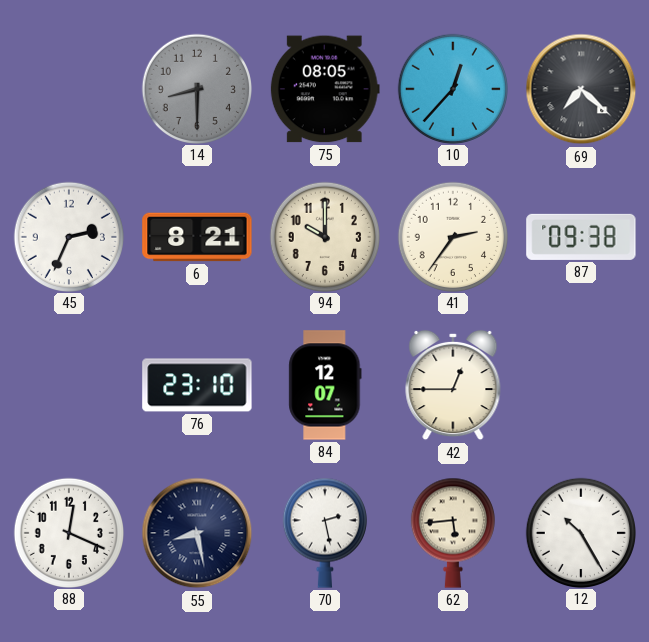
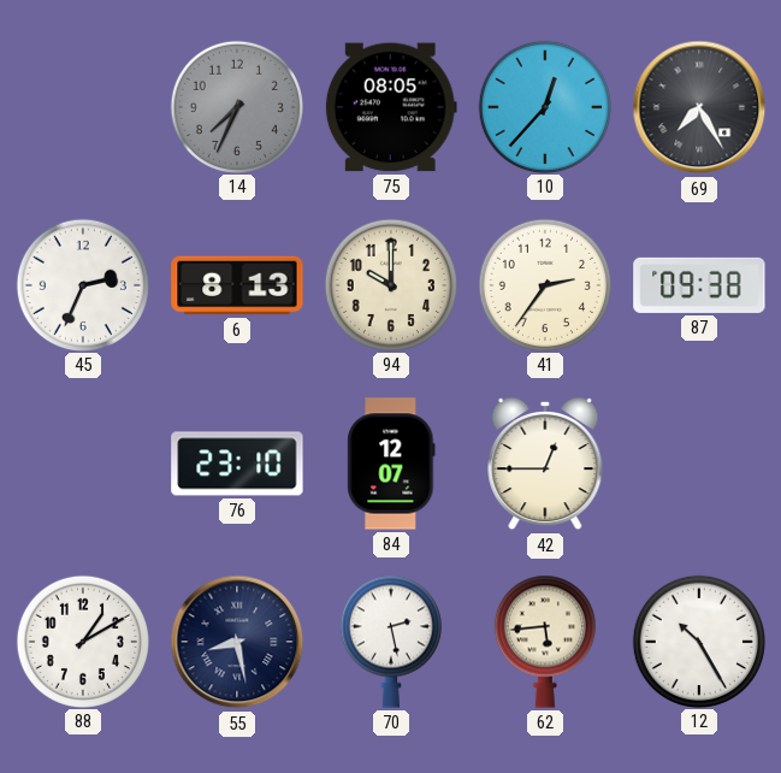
14: 8:30 -> 7:34
69: 7:22 -> 7:25
6: 8:21 -> 8:13
88: 12:19 -> 1:10
